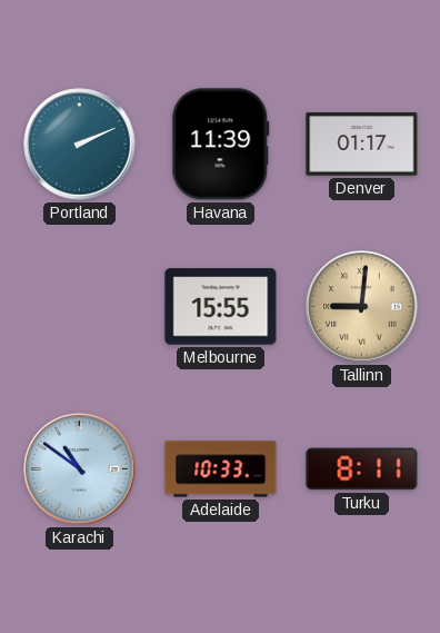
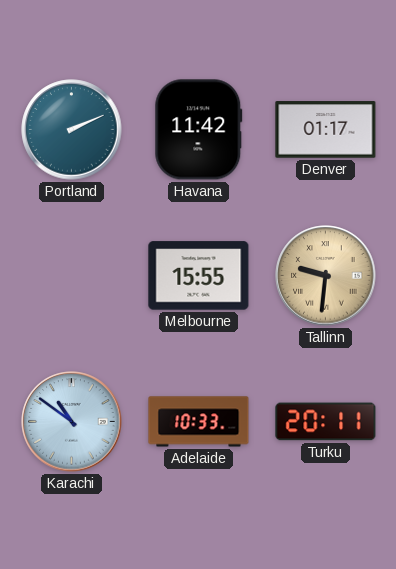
Havana: 11:39 -> 11:42
Tallinn: 9:01 -> 9:31
Turku: 8:11 -> 20:11
